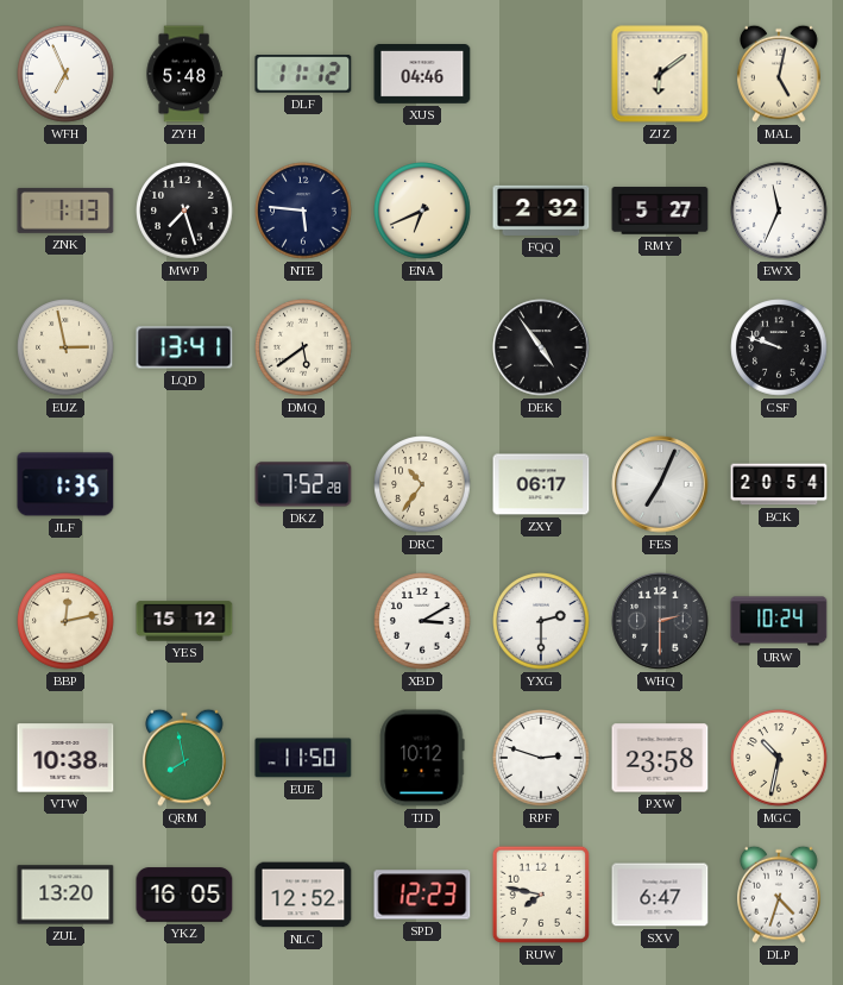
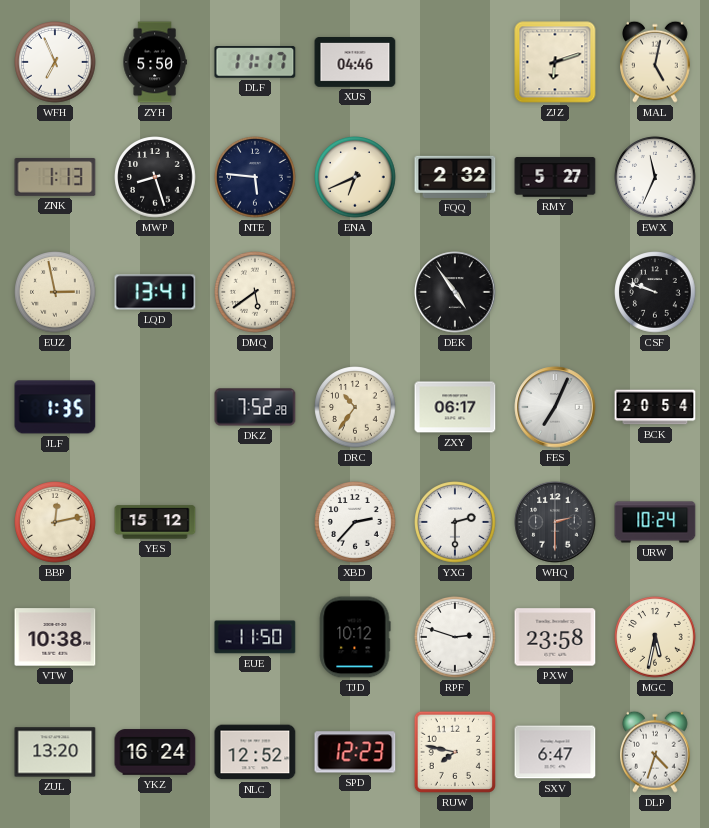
ZYH: 5:48 -> 5:50
DLF: 11:12 -> 11:17
ZJZ: 6:09 -> 6:12
MWP: 7:27 -> 8:27
XBD: 3:10 -> 2:37
QRM: 7:58 -> none
MGC: 10:32 -> 5:32
YKZ: 16:05 -> 16:24
